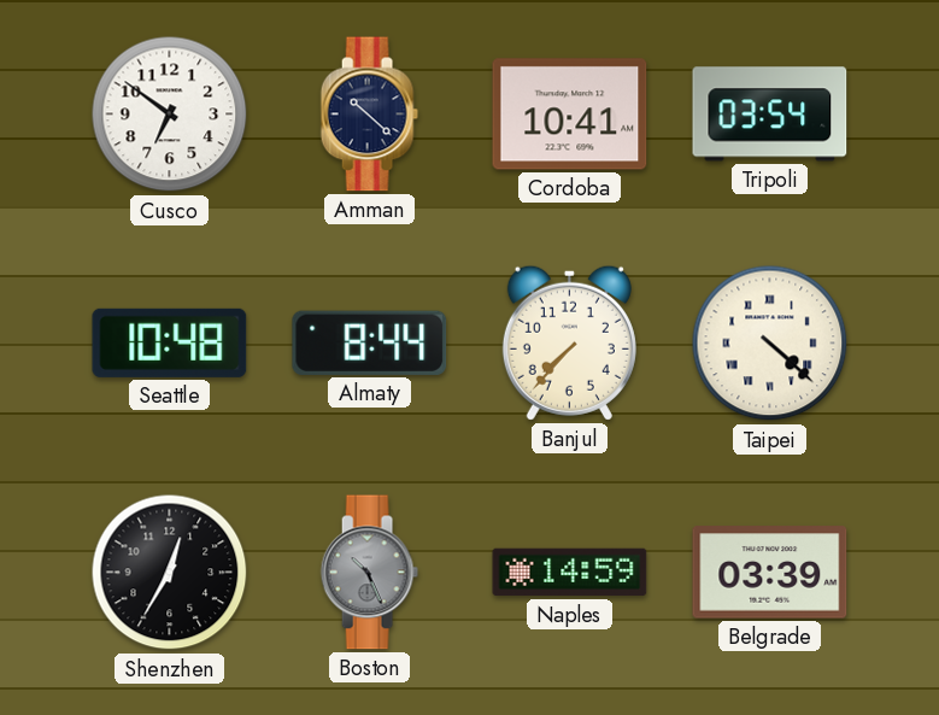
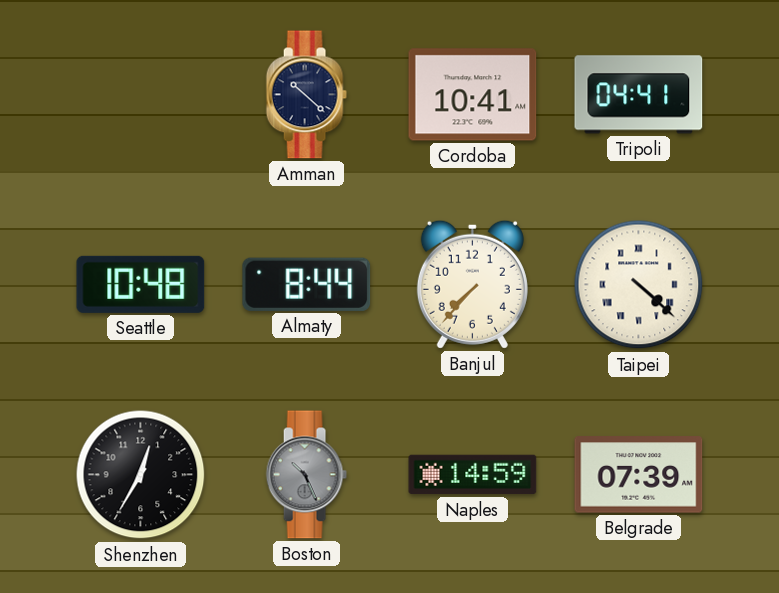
Cusco: 6:51 -> none
Tripoli: 03:54 -> 04:41
Belgrade: 03:39 -> 07:39
